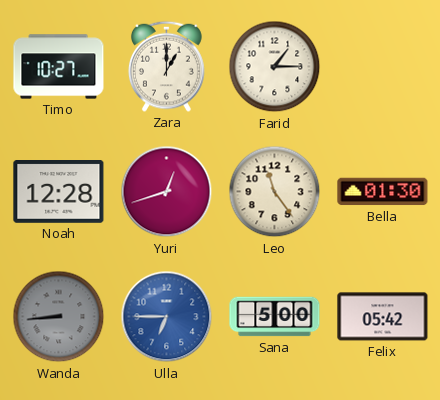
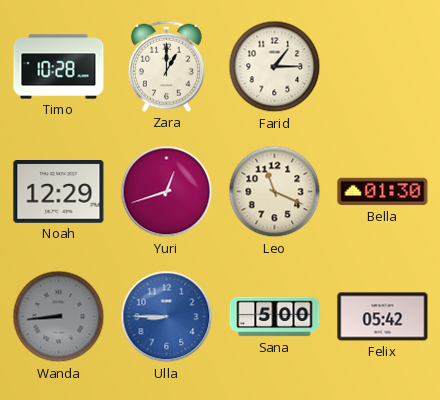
Timo: 10:27 -> 10:28
Noah: 12:28 -> 12:29
Leo: 11:24 -> 11:19
Ulla: 6:45 -> 8:45
